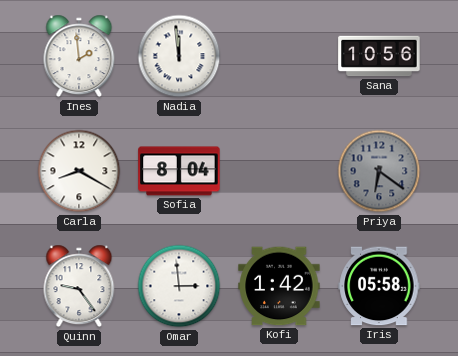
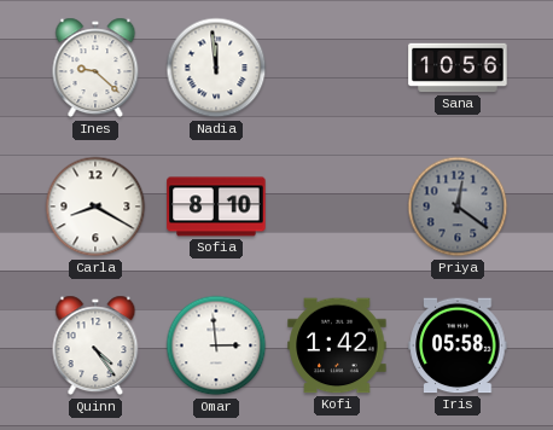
Ines: 1:59 -> 9:22
Sofia: 8:04 -> 8:10
Priya: 6:21 -> 12:21
Quinn: 9:24 -> 4:24
